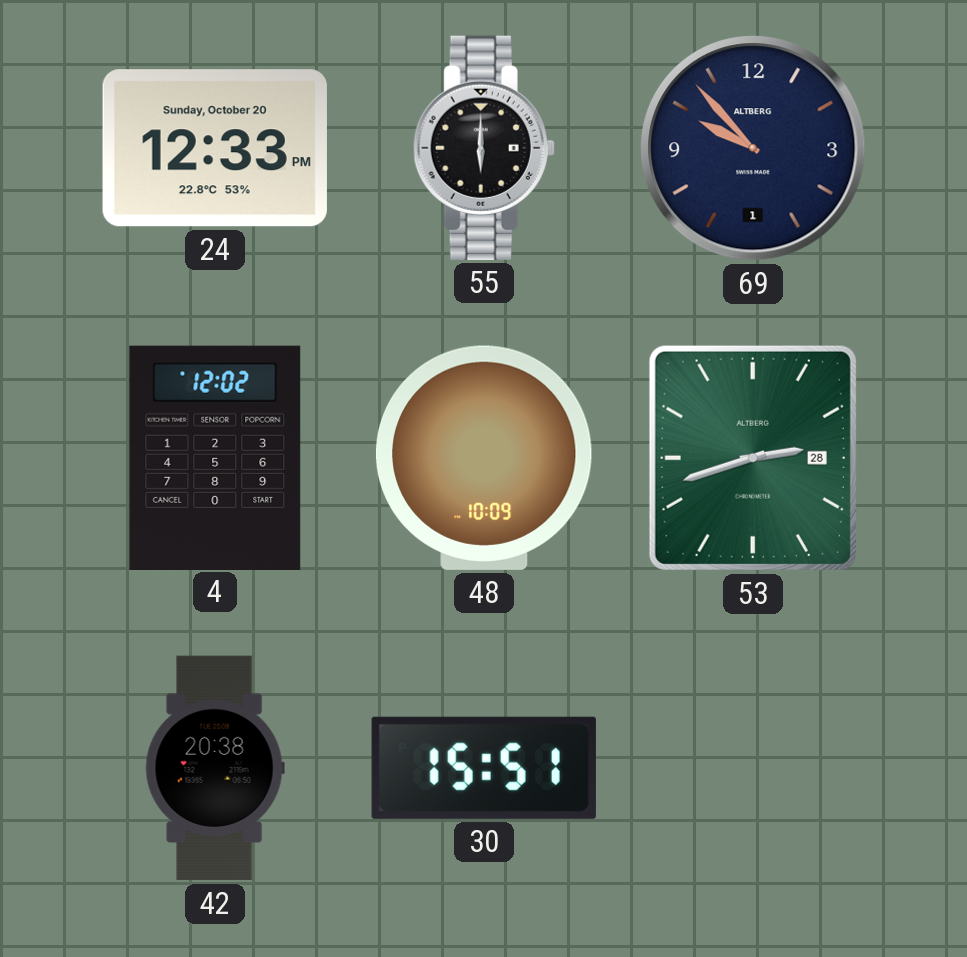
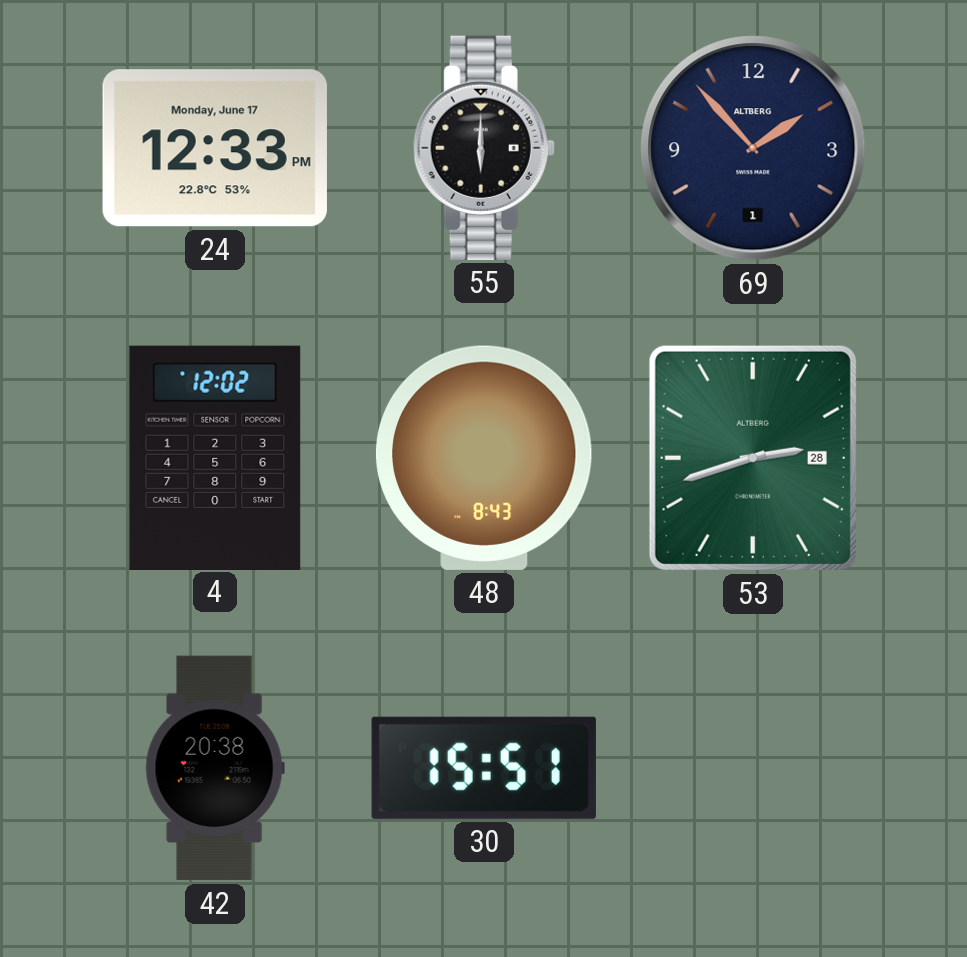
24 date: Sunday, October 20 -> Monday, June 17
69: 9:53 -> 1:53
48: 10:09 -> 8:43
